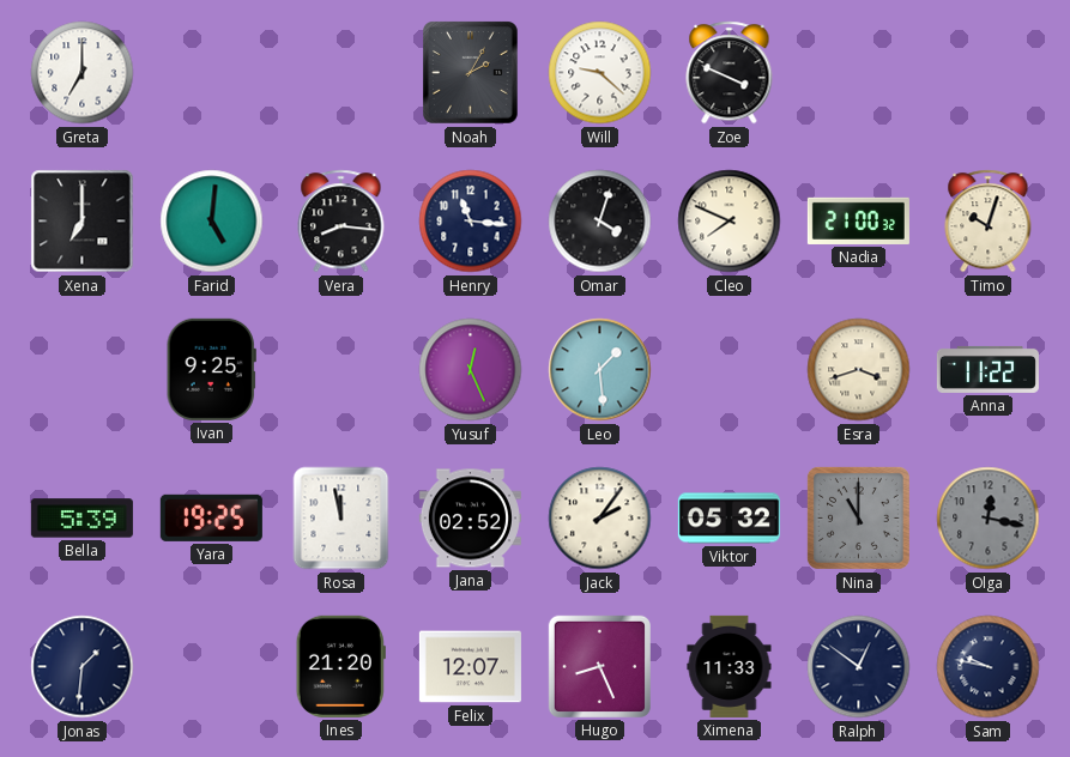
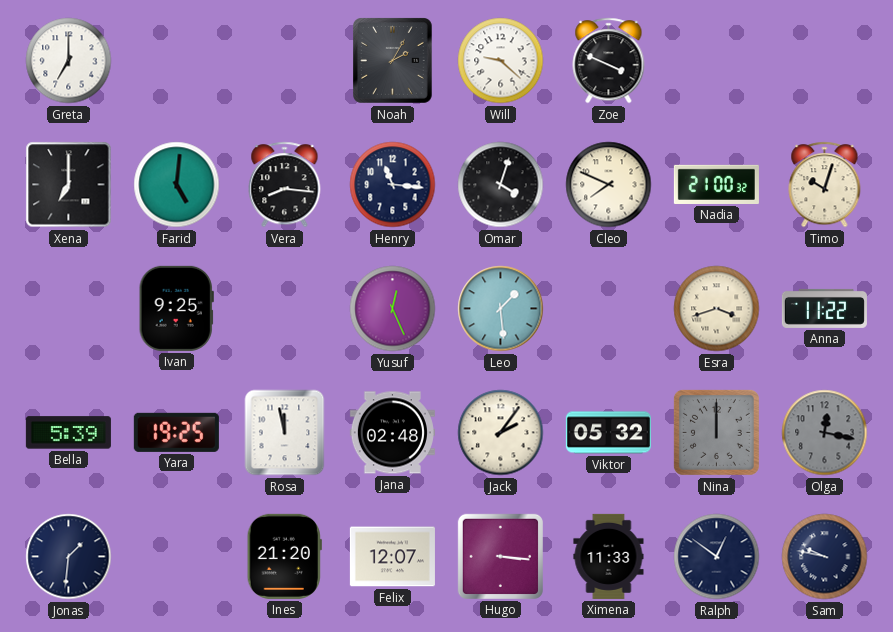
Jana: 02:52 -> 02:48
Nina: 11:00 -> 12:00
Hugo: 8:26 -> 3:16
